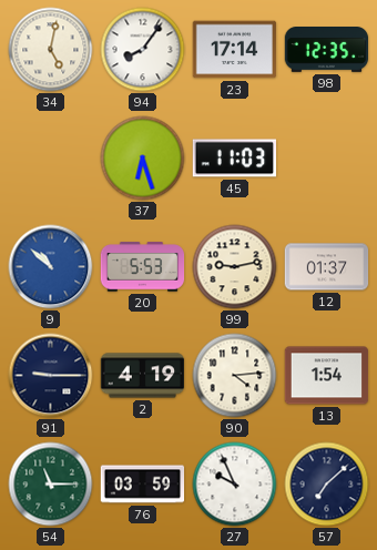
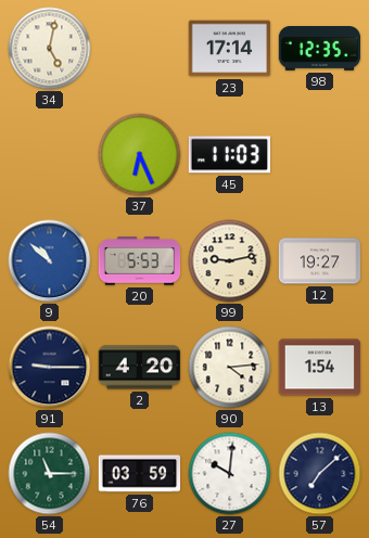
94: 8:06 -> none
37: 6:27 -> 6:26
12: 01:37 -> 19:27
2: 4:19 -> 4:20
27: 9:56 -> 10:01
